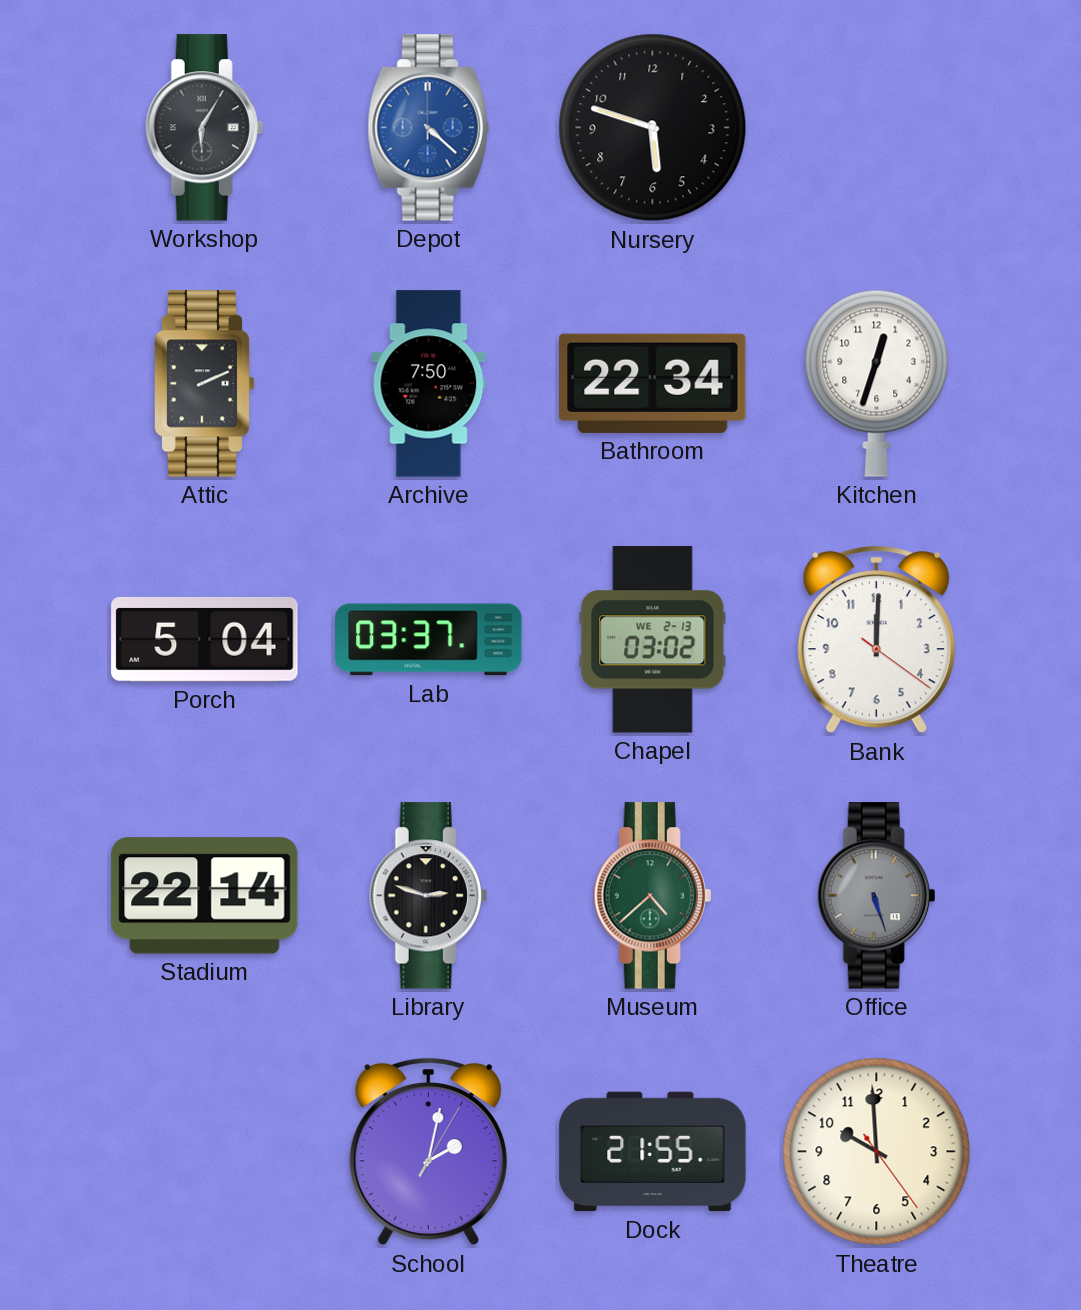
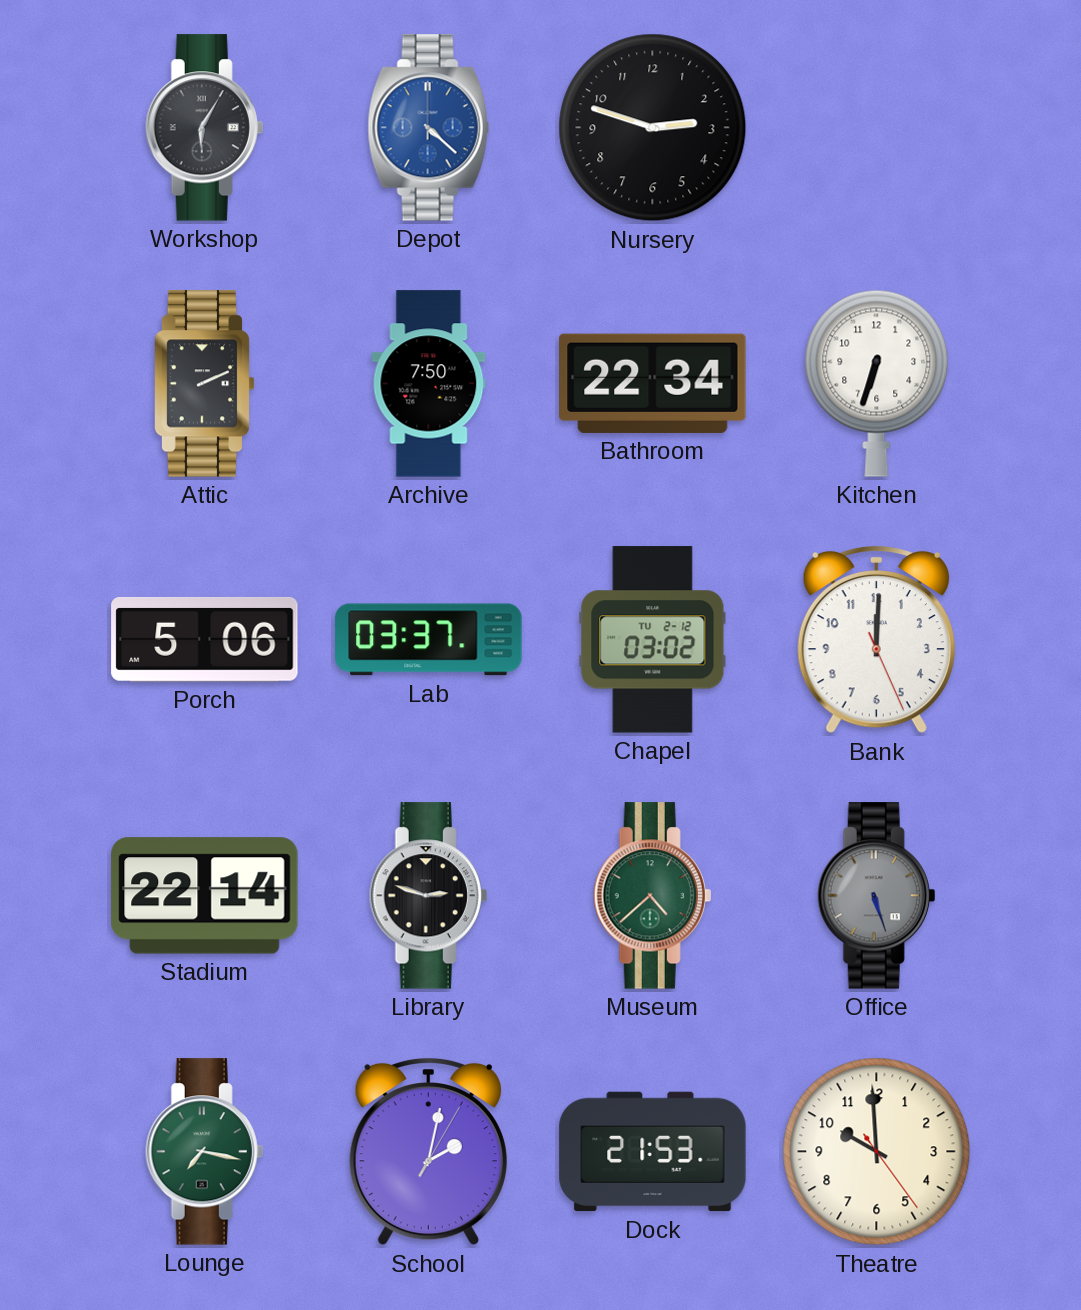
Nursery: 5:48 -> 2:48
Kitchen: 12:33 -> 6:33
Porch: 5:04 -> 5:06
Chapel date: WE 2-13 -> TU 2-12
Bank: 12:00:21 -> 12:00:26
Lounge: none -> 7:17
Dock: 21:55 -> 21:53
